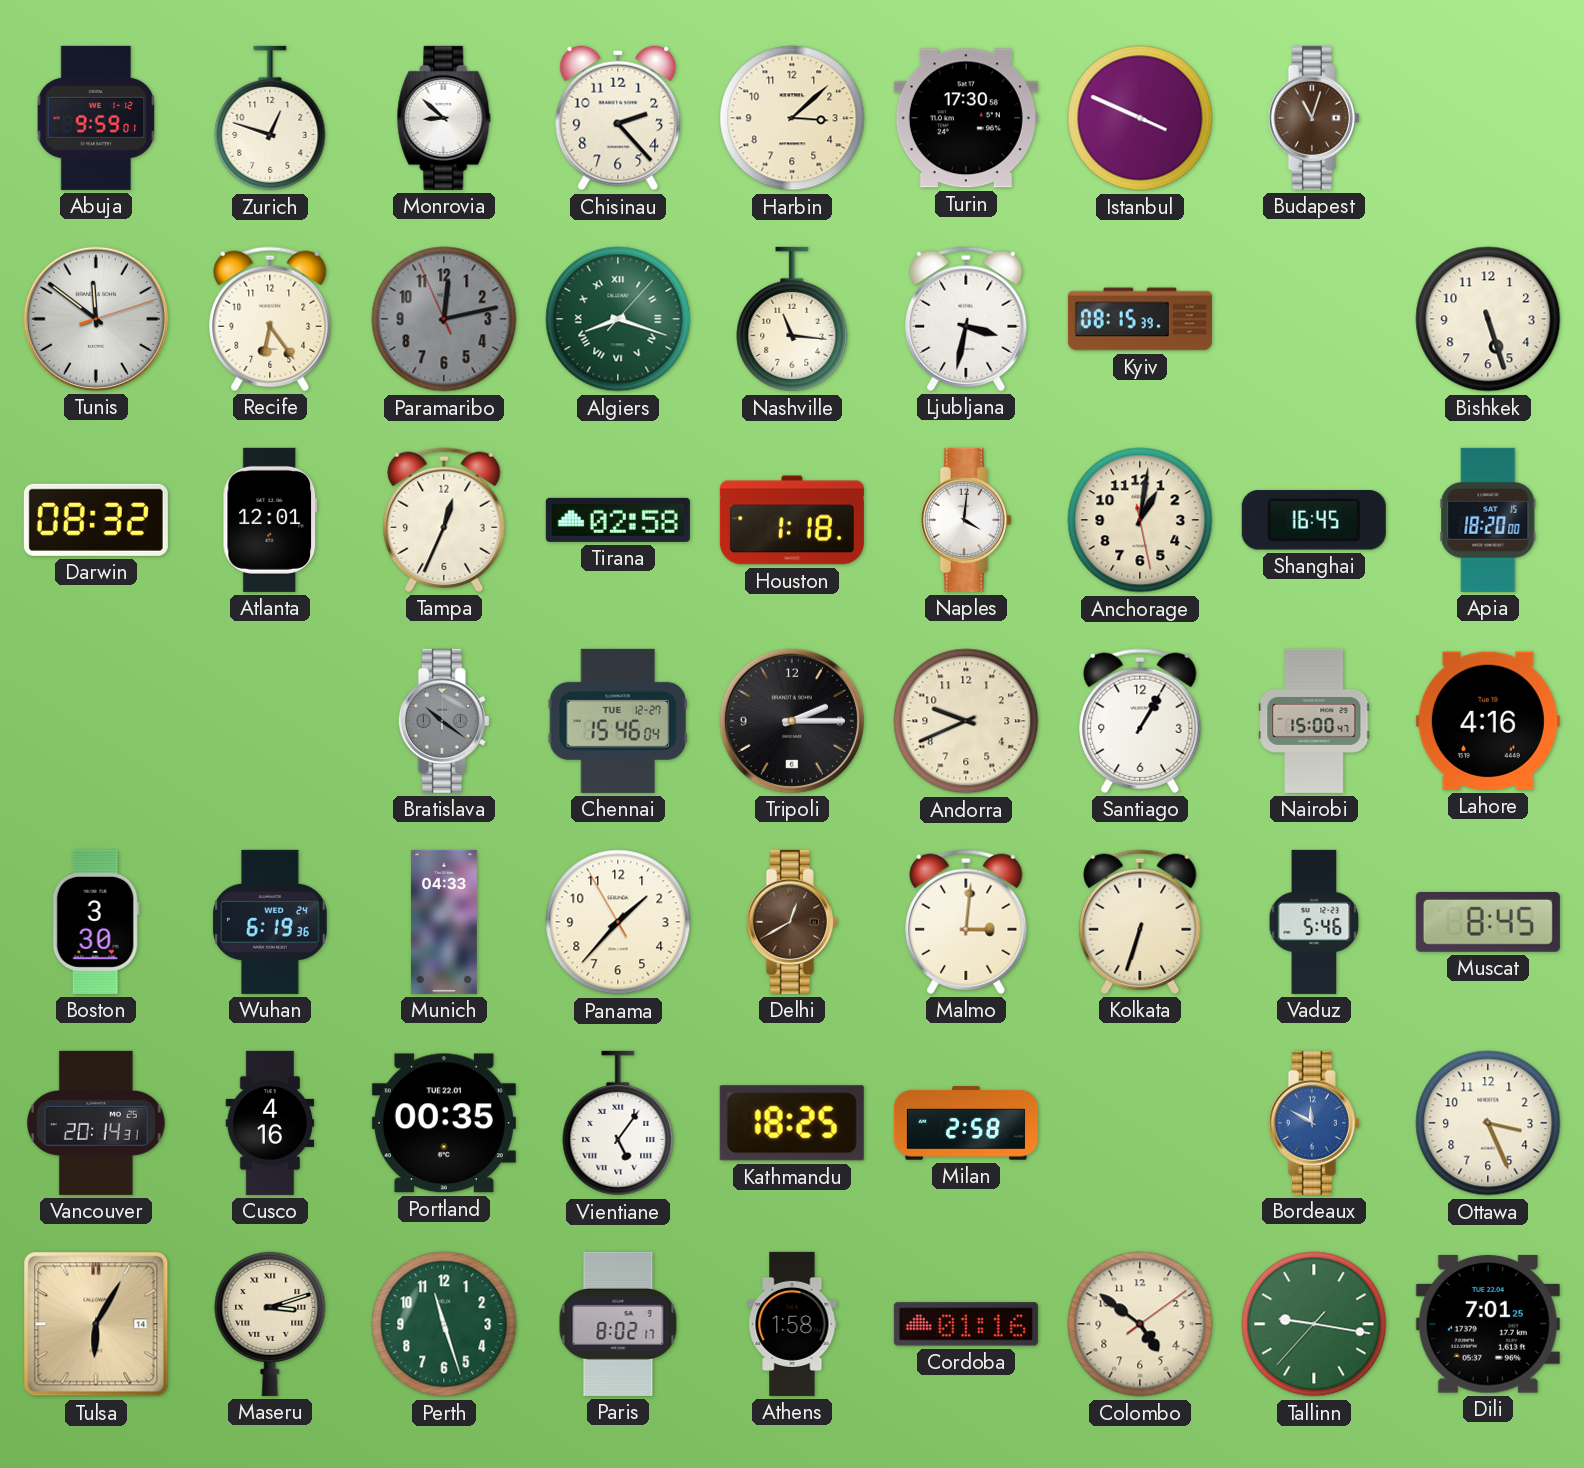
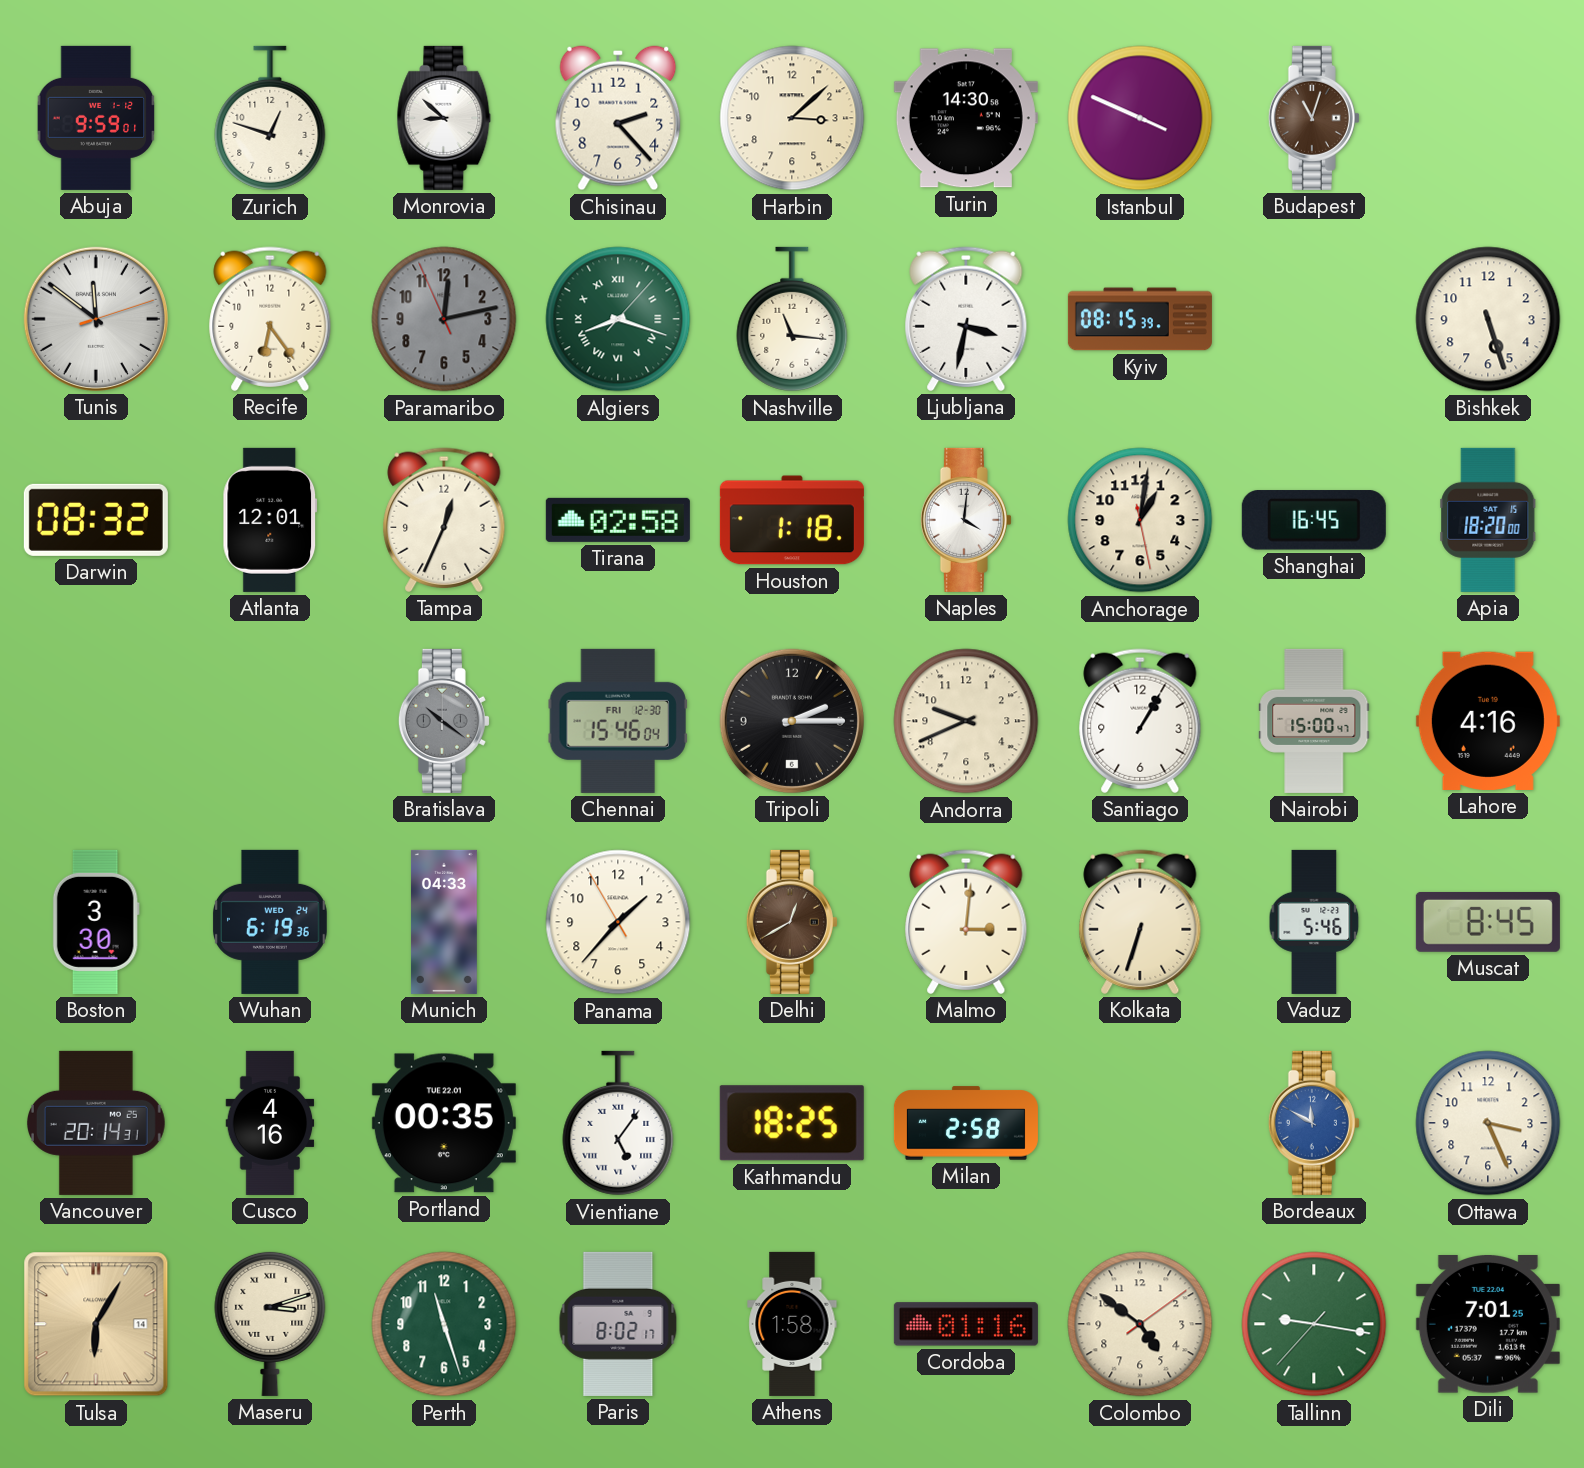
Turin: 17:30 -> 14:30
Chennai date: TUE 12-27 -> FRI 12-30
